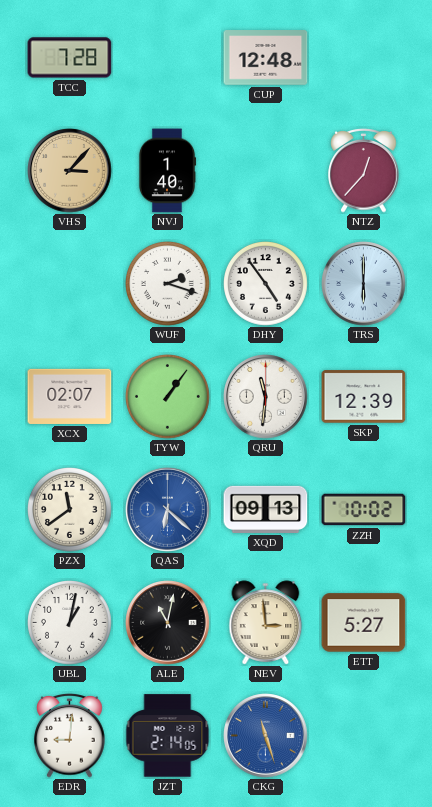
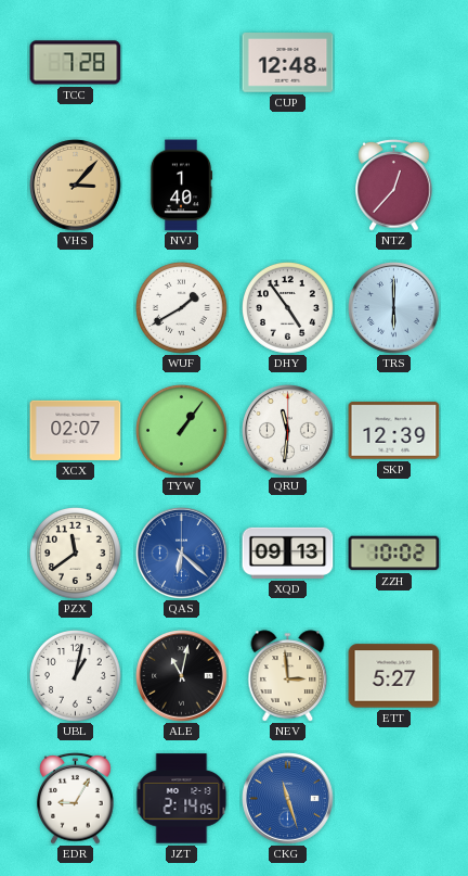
WUF: 2:18 -> 1:40
EDR: 9:01 -> 9:05
